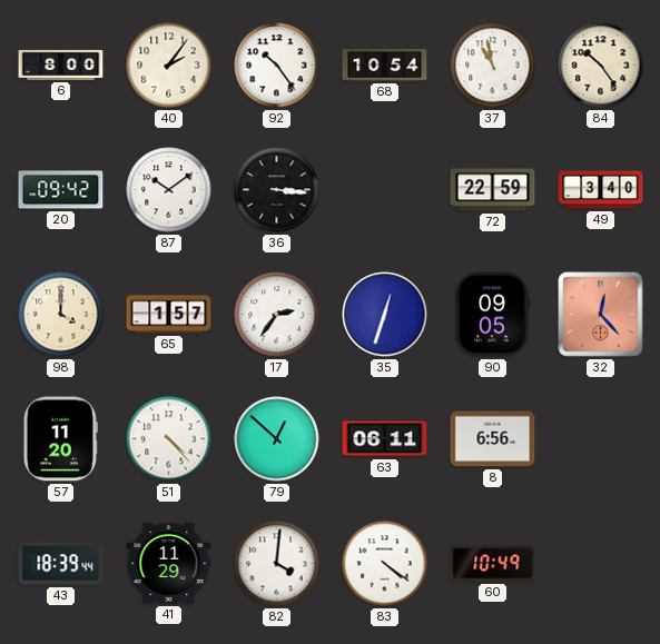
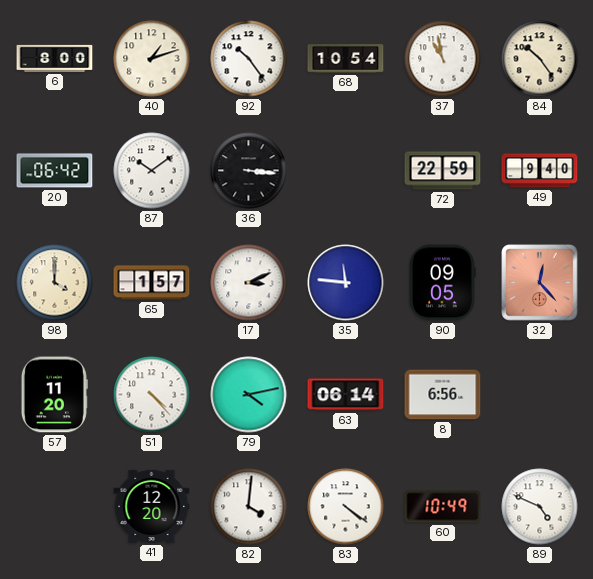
40: 2:06 -> 1:12
20: 09:42 -> 06:42
49: 3:40 -> 9:40
17: 2:36 -> 3:11
35: 12:33 -> 11:46
79: 12:52 -> 4:13
63: 06:11 -> 06:14
43: 18:39 -> none
41: 11:29 -> 12:20
89: none -> 4:49
